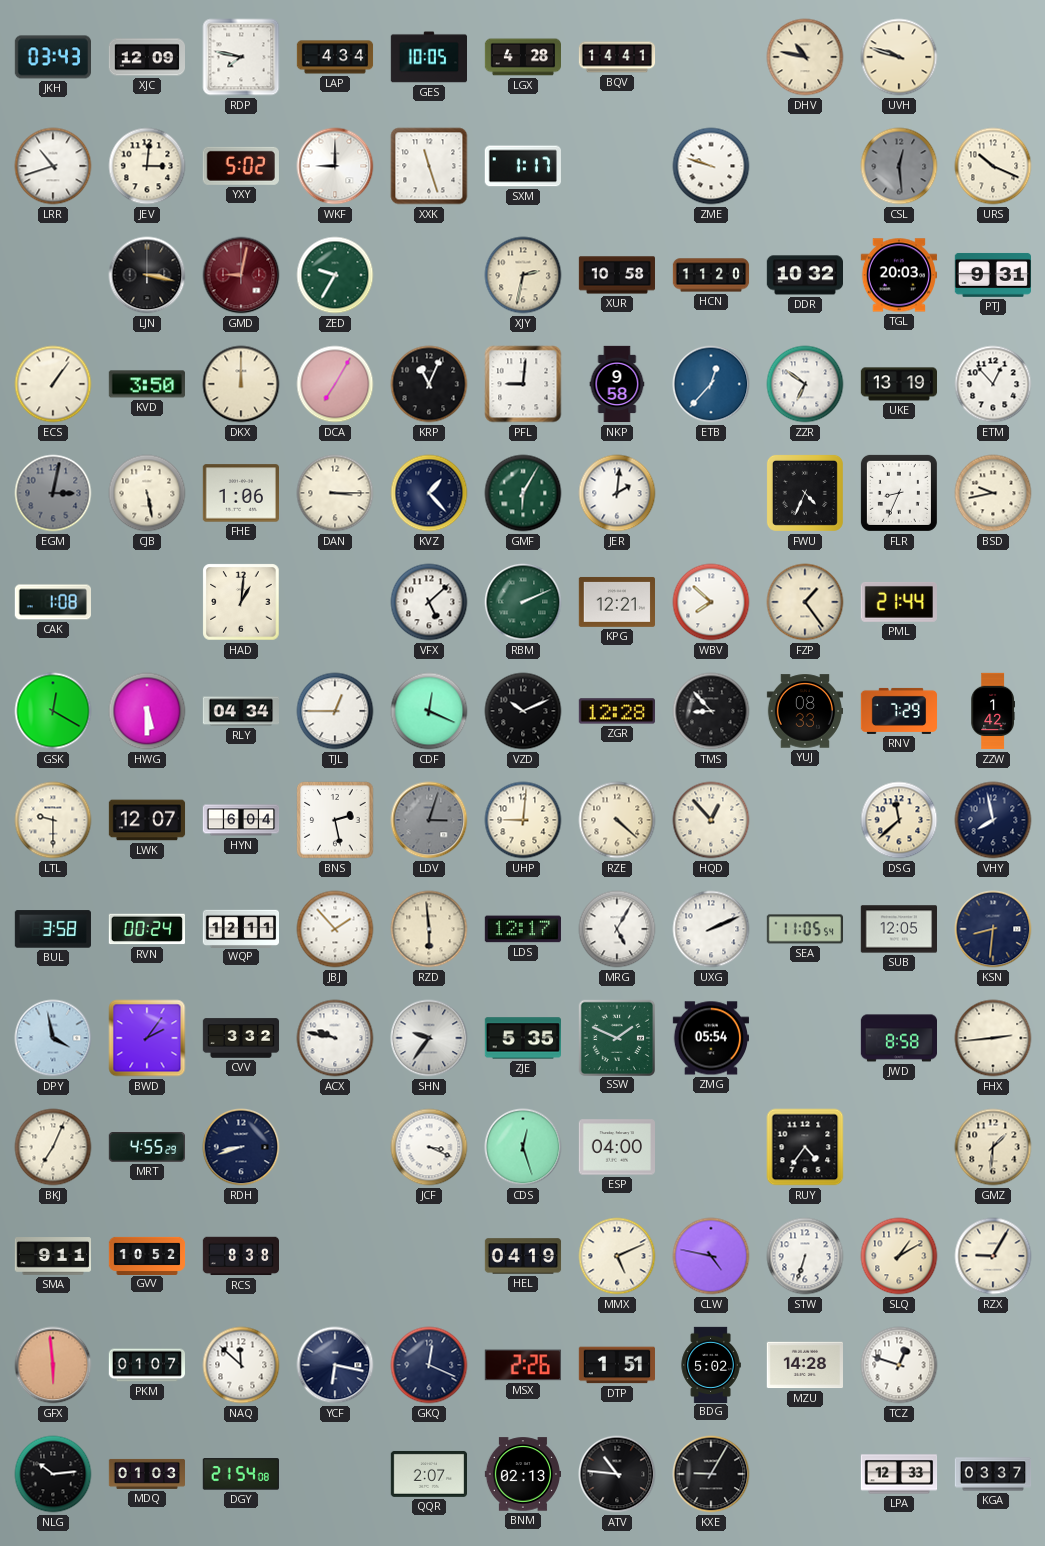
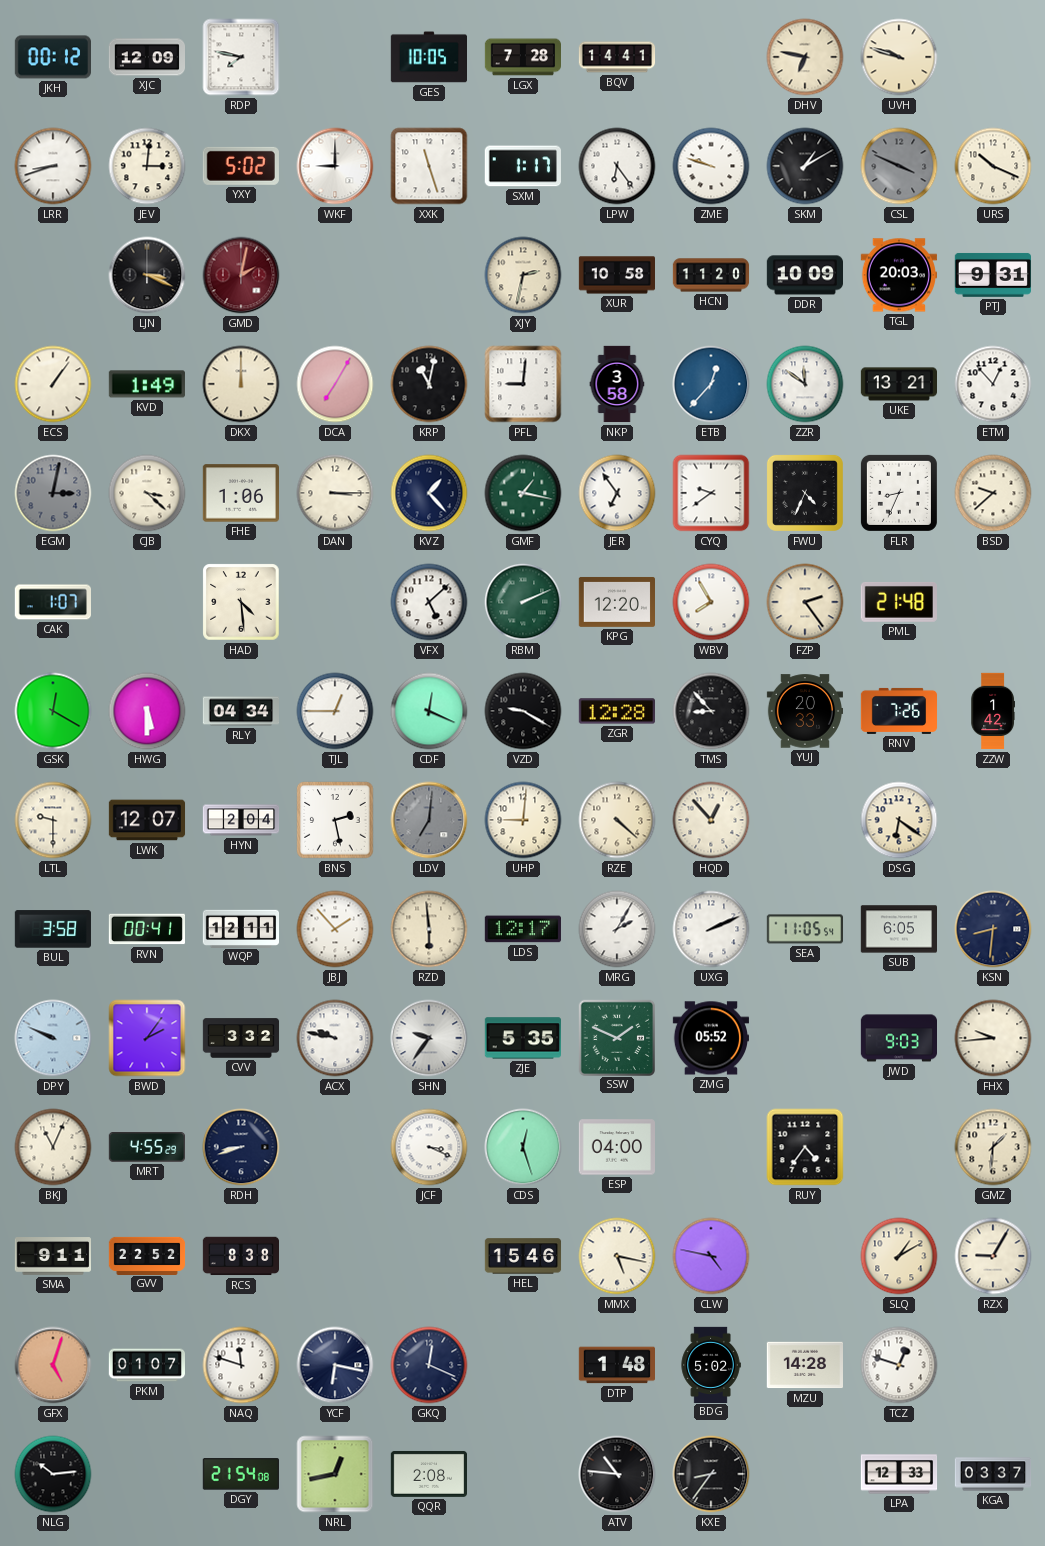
JKH: 03:43 -> 00:12
LAP: 4:34 -> none
LGX: 4:28 -> 7:28
DHV: 10:47 -> 6:47
LRR: 10:42 -> 8:42
LPW: none -> 6:24
SKM: none -> 1:10
CSL: 12:29 -> 3:49
LJN: 3:17 -> 3:19
GMD: 9:02 -> 2:02
ZED: 9:35 -> none
DDR: 10:32 -> 10:09
KVD: 3:50 -> 1:49
KRP: 11:04 -> 11:02
NKP: 9:58 -> 3:58
ZZR: 6:51 -> 11:51
UKE: 13:19 -> 13:21
CJB: 5:28 -> 3:22
GMF: 6:05 -> 1:17
JER: 2:01 -> 6:54
CYQ: none -> 9:39
BSD: 9:43 -> 9:38
CAK: 1:08 -> 1:07
HAD: 1:01 -> 4:29
KPG: 12:21 -> 12:20
WBV: 7:52 -> 7:55
FZP: 1:24 -> 2:24
PML: 21:44 -> 21:48
VZD: 10:11 -> 9:20
YUJ: 08:33 -> 20:33
RNV: 7:29 -> 7:26
HYN: 6:04 -> 2:04
LDV: 3:03 -> 7:01
DSG: 11:38 -> 6:21
VHY: 7:58 -> none
RVN: 00:24 -> 00:41
MRG: 5:05 -> 2:05
SUB: 12:05 -> 6:05
DPY: 3:58 -> 9:49
ZMG: 05:54 -> 05:52
JWD: 8:58 -> 9:03
FHX: 2:44 -> 9:44
BKJ: 7:04 -> 11:04
GVV: 10:52 -> 22:52
HEL: 04:19 -> 15:46
MMX: 5:11 -> 5:17
STW: 6:33 -> none
GFX: 5:59 -> 5:03
NAQ: 11:52 -> 11:48
MSX: 2:26 -> none
DTP: 1:51 -> 1:48
MDQ: 01:03 -> none
NRL: none -> 12:43
QQR: 2:07 -> 2:08
BNM: 02:13 -> none
KXE: 9:05 -> 8:36
